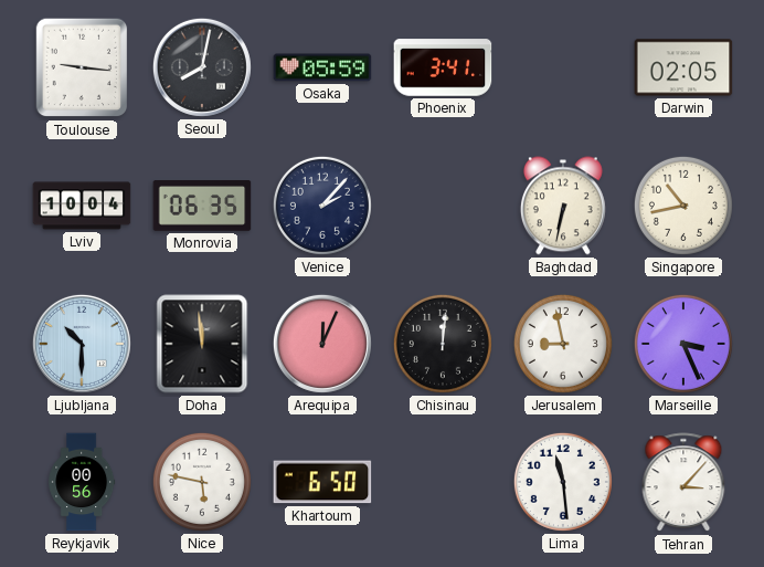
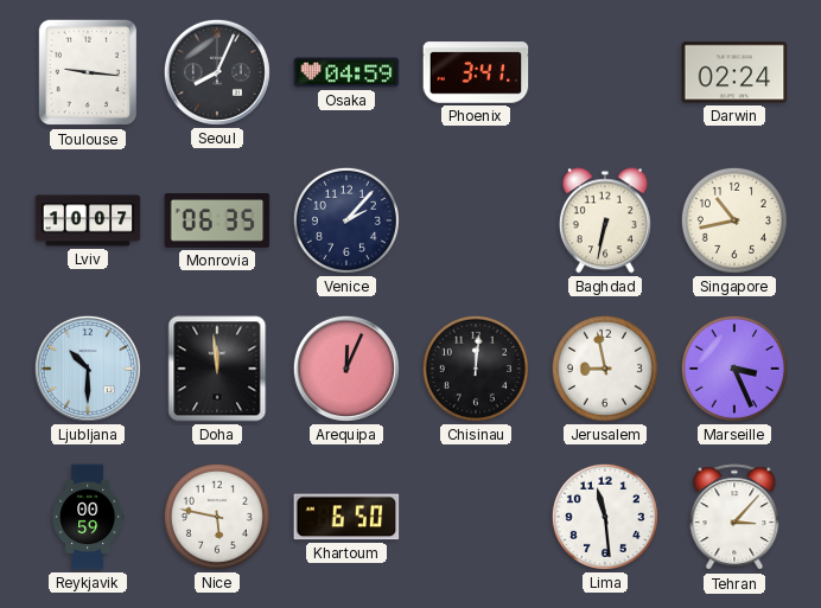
Seoul: 8:02 -> 8:04
Osaka: 05:59 -> 04:59
Darwin: 02:05 -> 02:24
Lviv: 10:04 -> 10:07
Reykjavik: 00:56 -> 00:59
